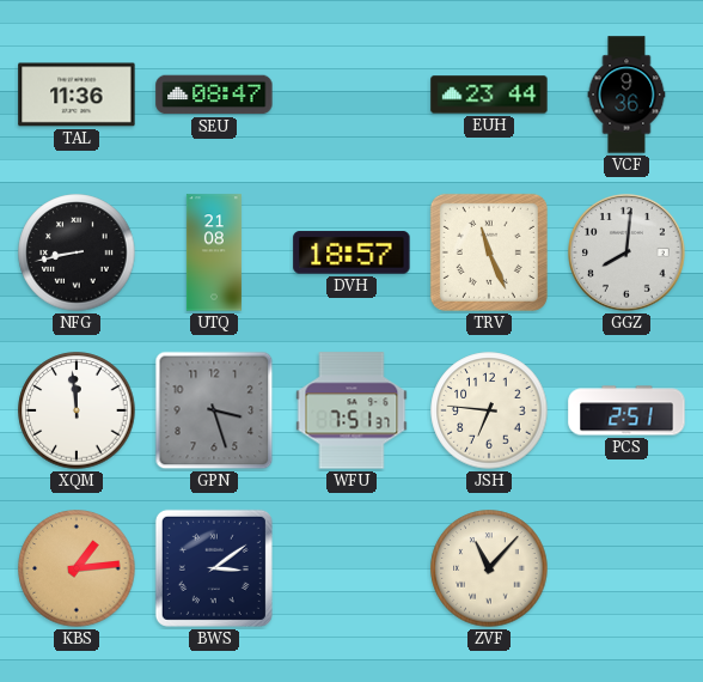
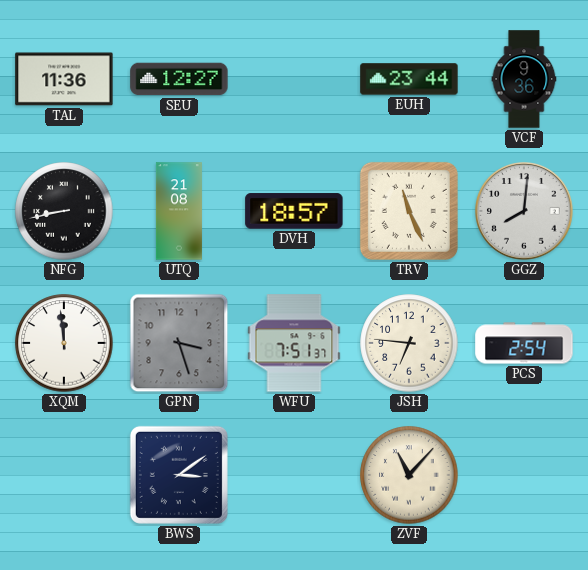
SEU: 08:47 -> 12:27
PCS: 2:51 -> 2:54
KBS: 1:14 -> none
